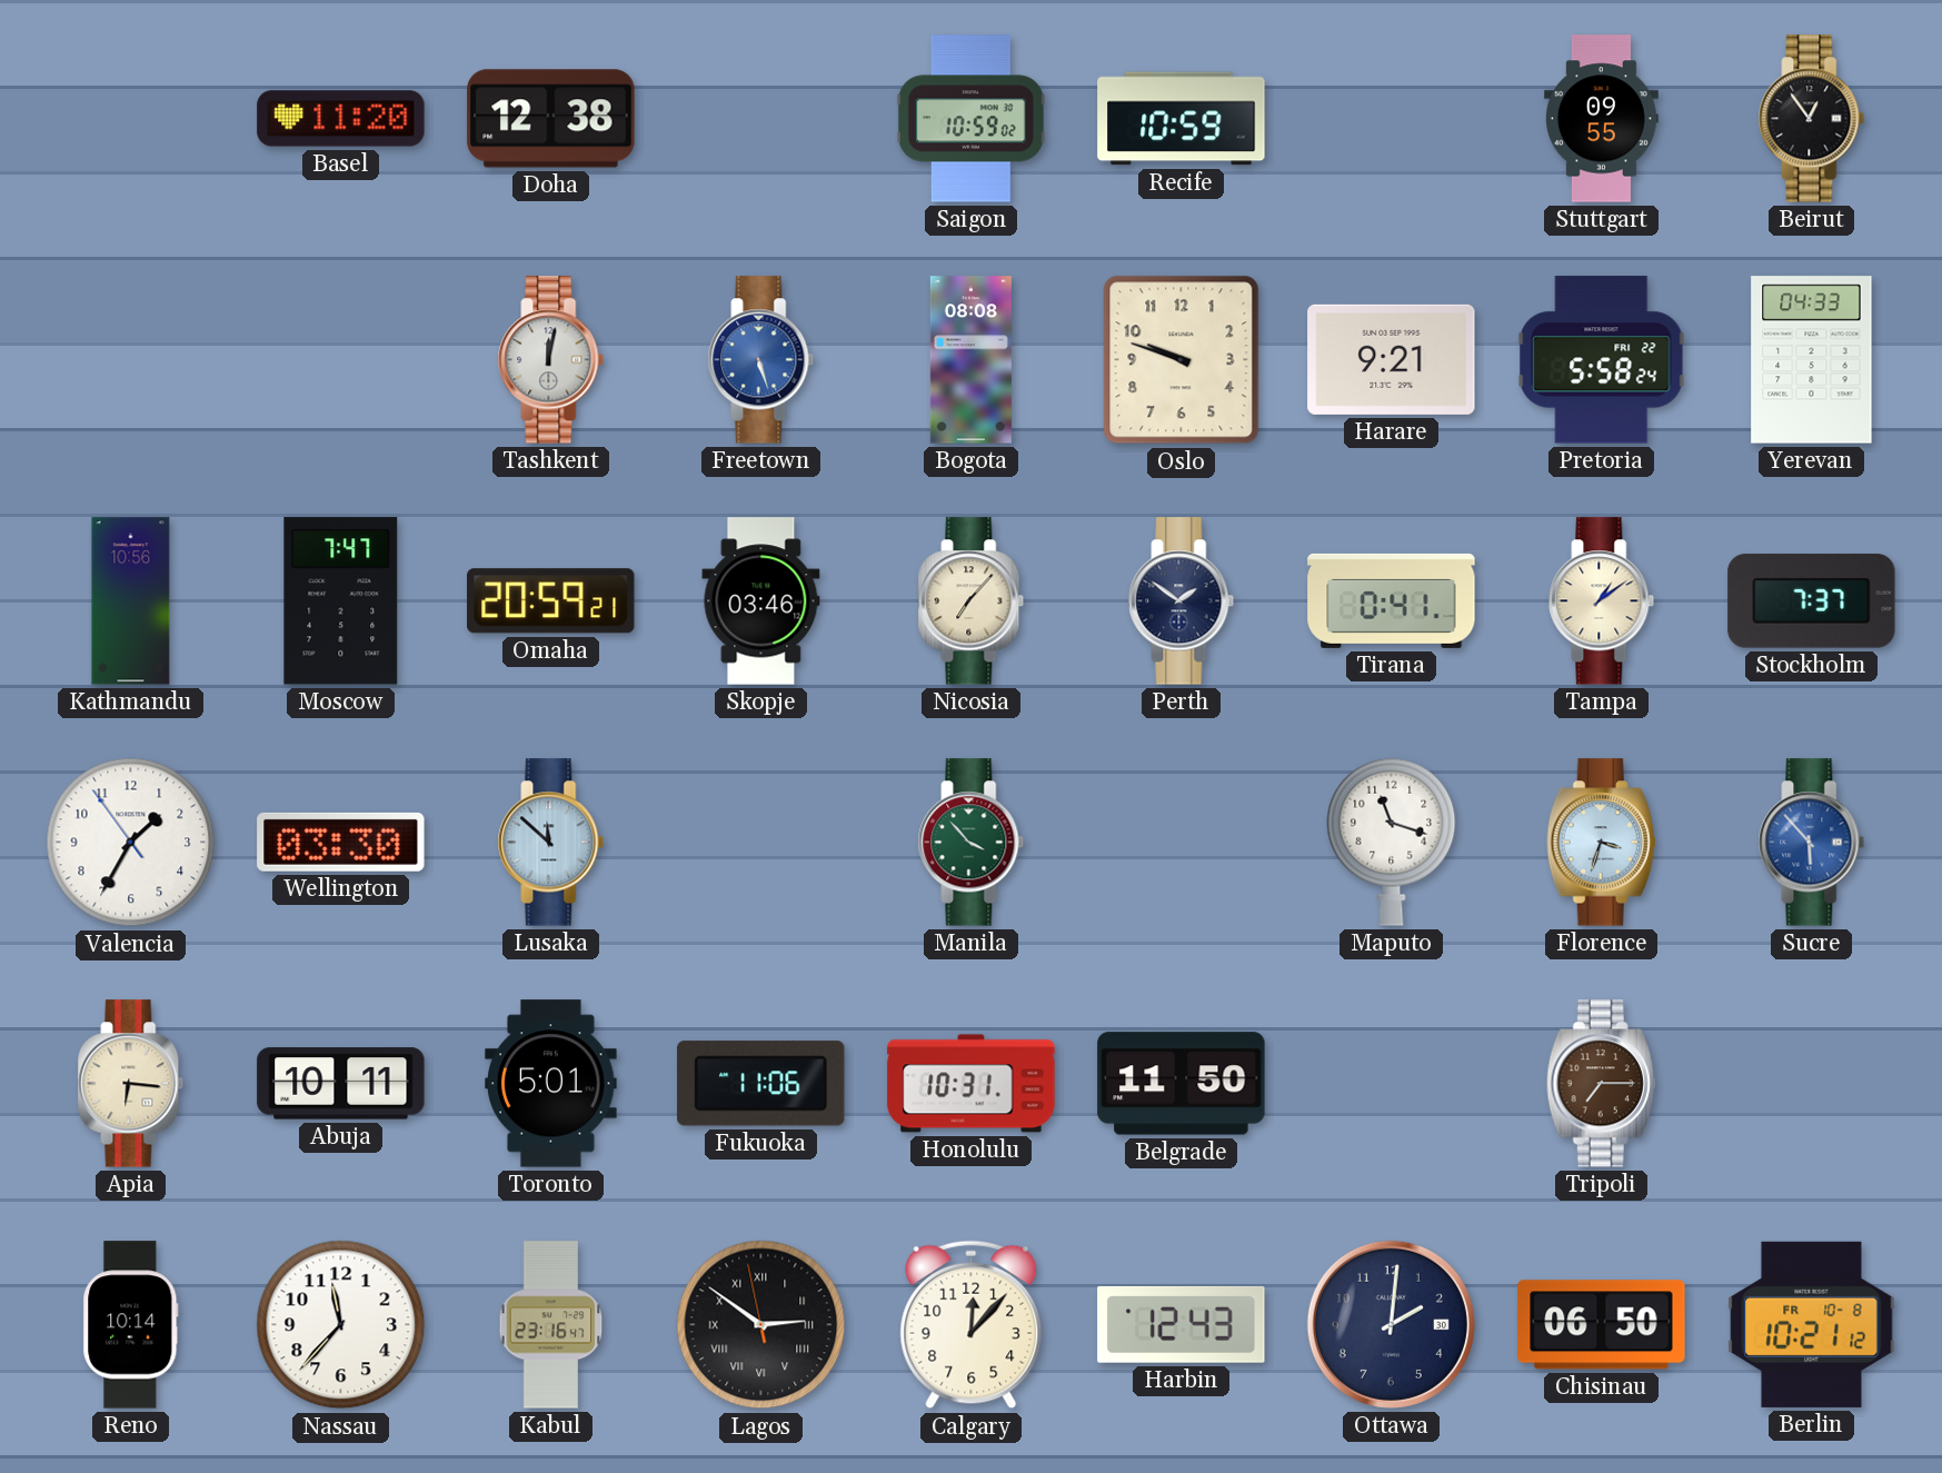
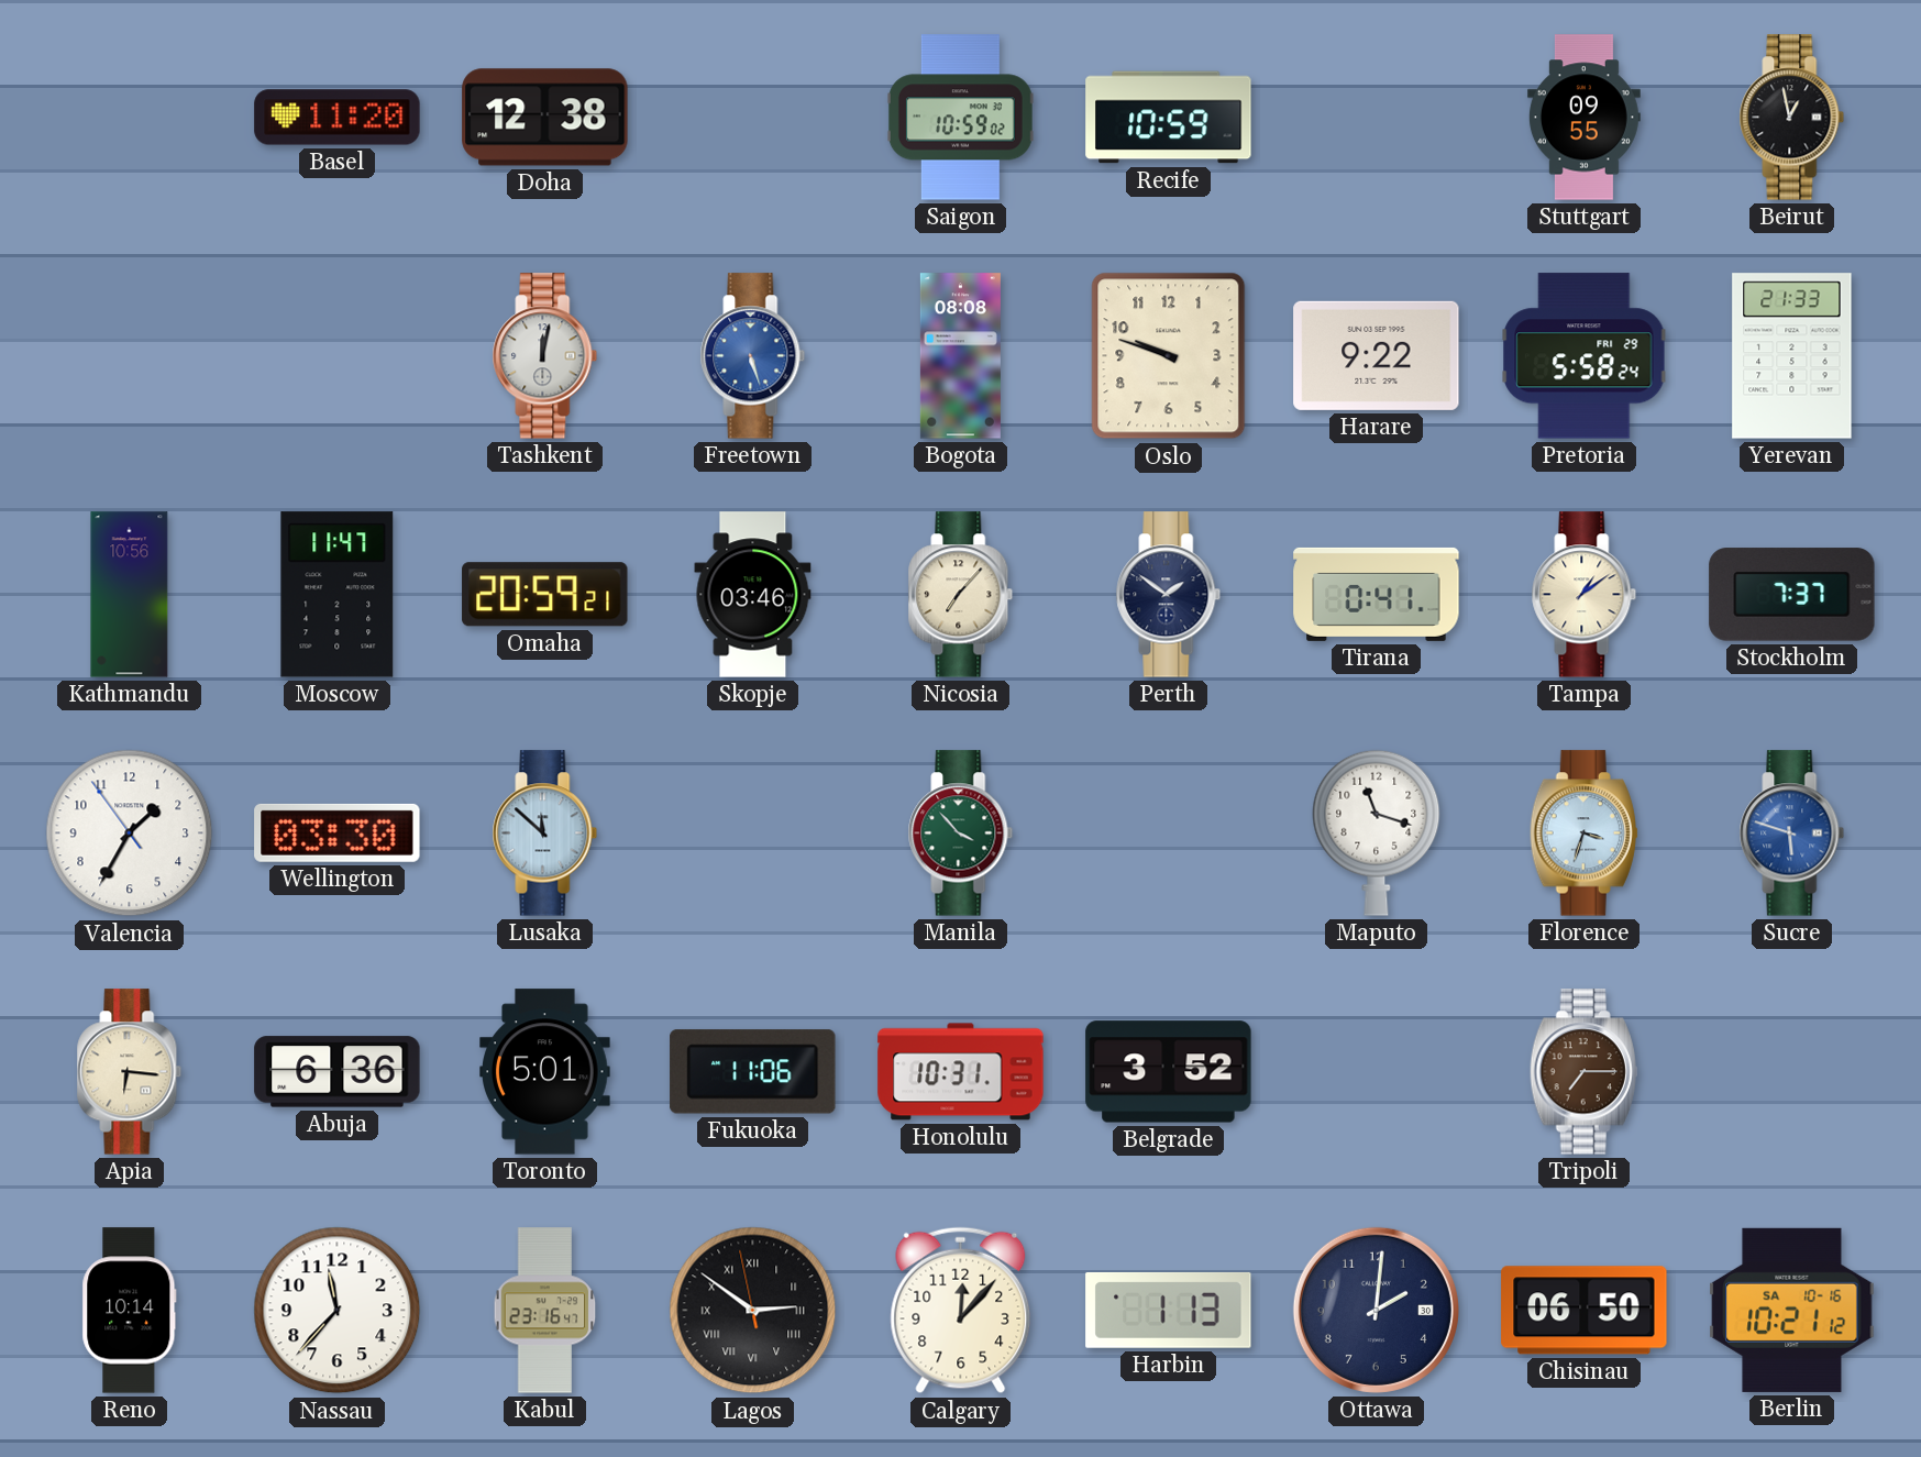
Beirut: 12:54 -> 12:58
Harare: 9:21 -> 9:22
Pretoria date: FRI 22 -> FRI 29
Yerevan: 04:33 -> 21:33
Moscow: 7:47 -> 11:47
Sucre: 5:53 -> 5:48
Abuja: 10:11 -> 6:36
Belgrade: 11:50 -> 3:52
Harbin: 12:43 -> 1:13
Berlin date: FR 10-8 -> SA 10-16
